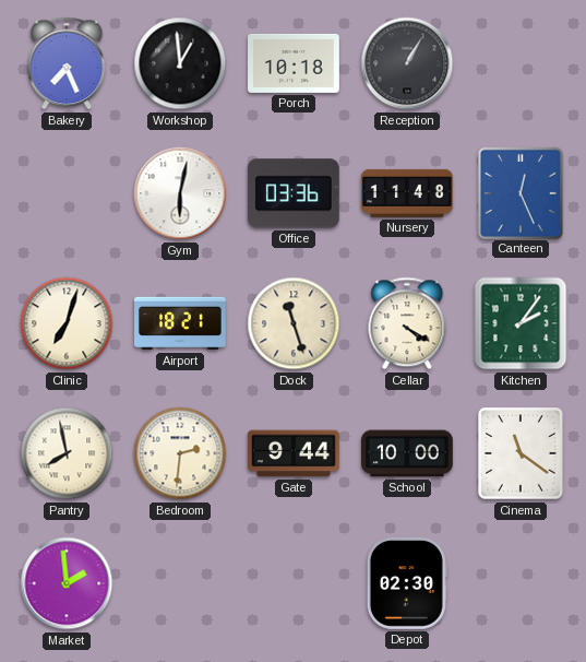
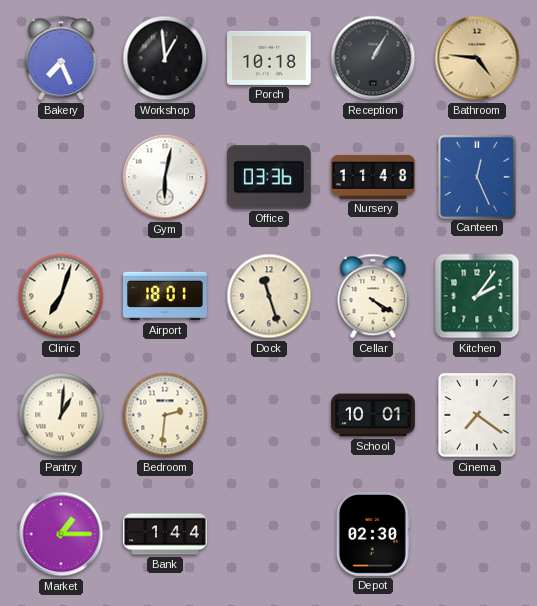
Bathroom: none -> 4:46
Airport: 18:21 -> 18:01
Pantry: 7:58 -> 1:01
Gate: 9:44 -> none
School: 10:00 -> 10:01
Cinema: 11:21 -> 7:21
Market: 1:59 -> 1:15
Bank: none -> 1:44
